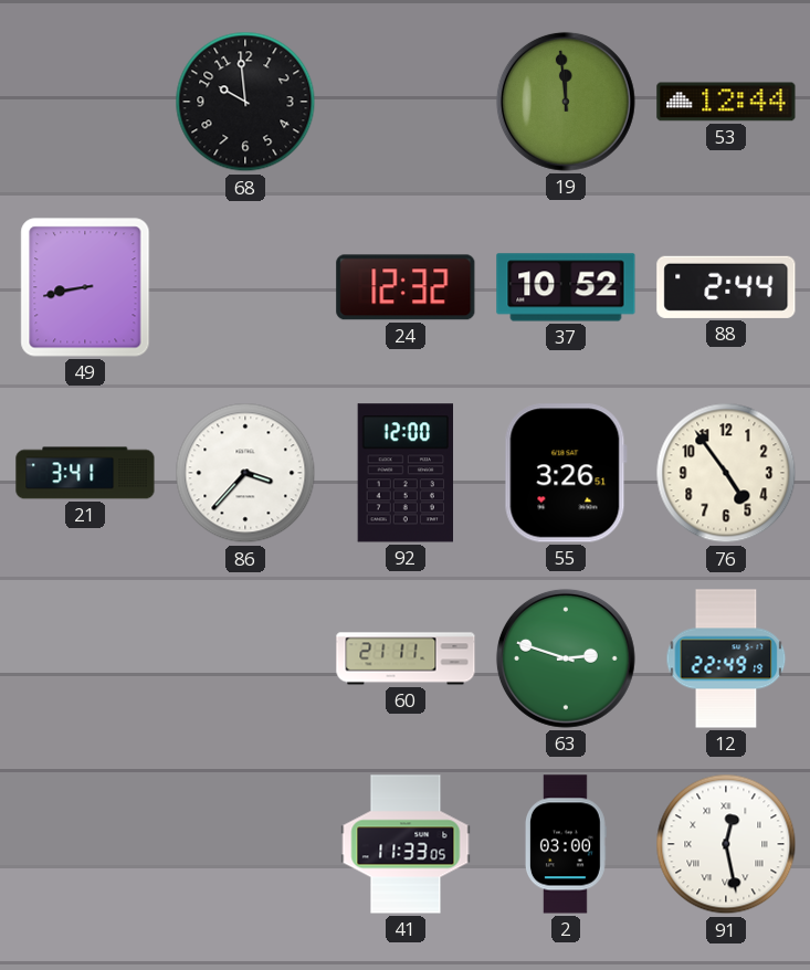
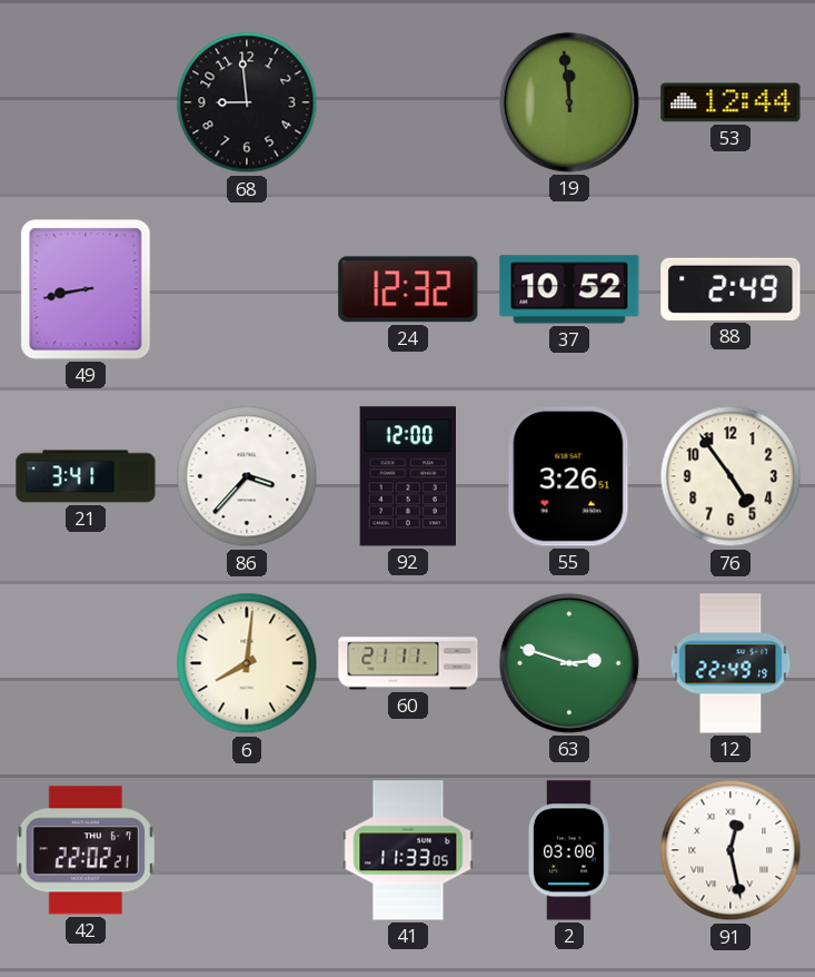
68: 9:59 -> 8:59
88: 2:44 -> 2:49
6: none -> 8:01
42: none -> 22:02
